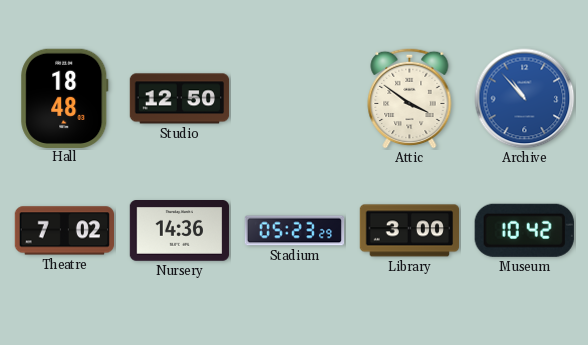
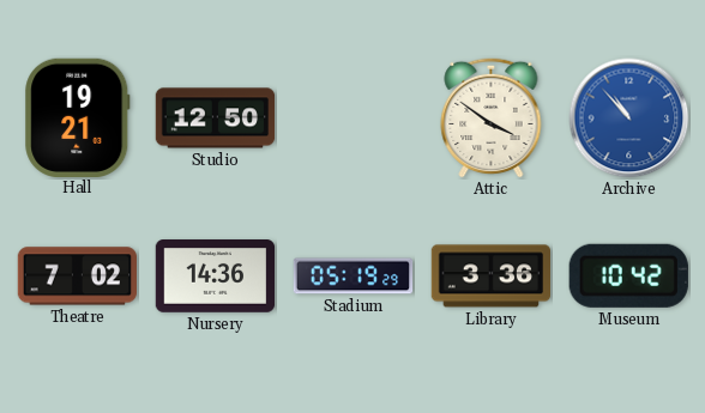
Hall: 18:48 -> 19:21
Stadium: 05:23 -> 05:19
Library: 3:00 -> 3:36
